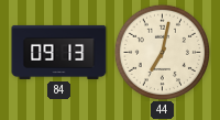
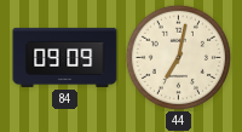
84: 09:13 -> 09:09
